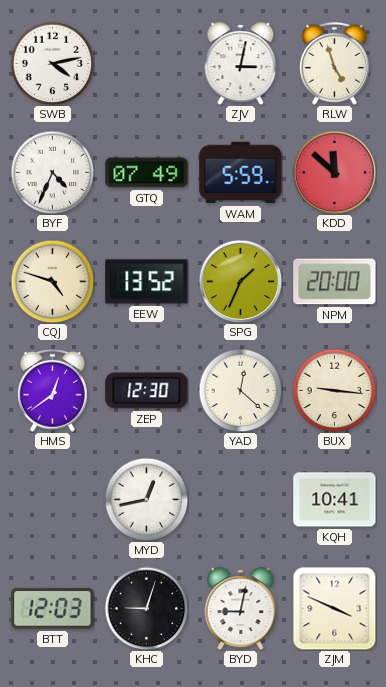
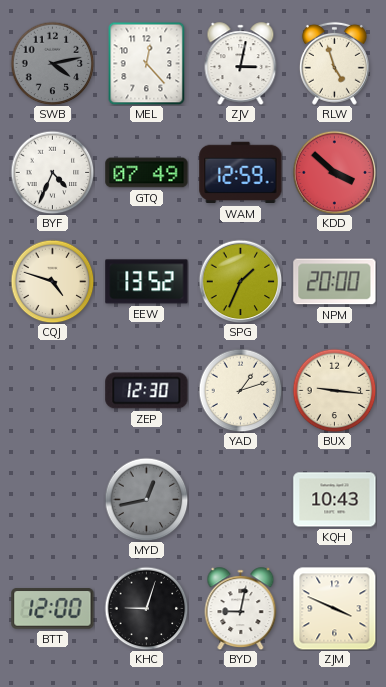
SWB dial: white -> grey
MEL: none -> 12:23
WAM: 5:59 -> 12:59
KDD: 11:52 -> 3:52
HMS: 12:39 -> none
YAD: 12:22 -> 1:12
MYD dial: white -> grey
KQH: 10:41 -> 10:43
BTT: 12:03 -> 12:00
